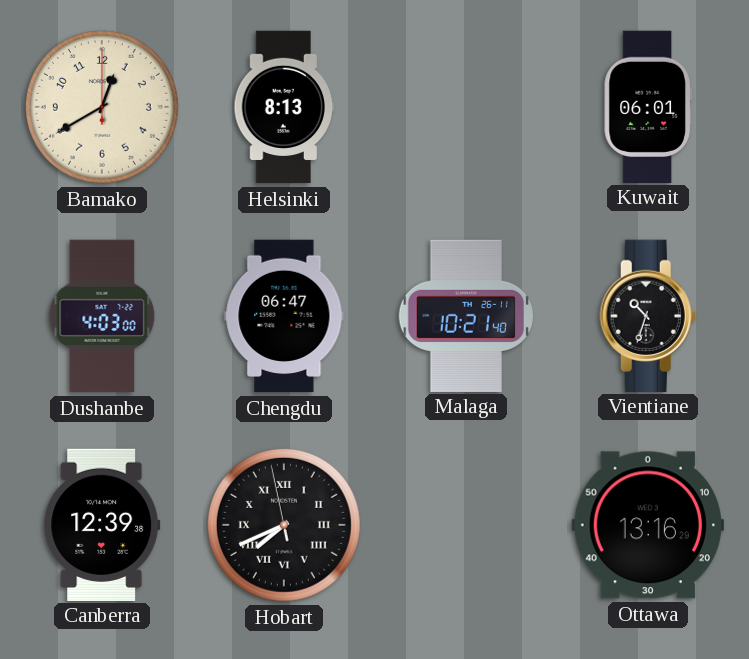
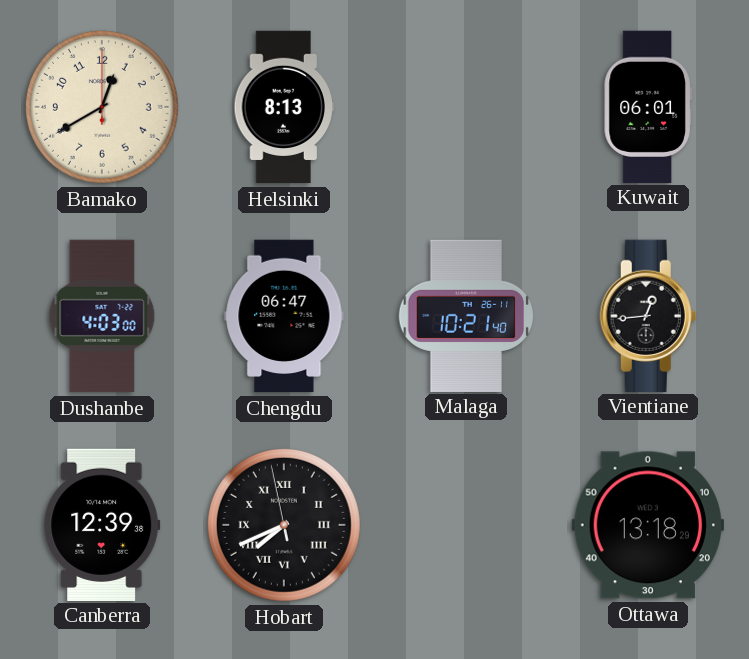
Vientiane: 10:33 -> 12:44
Ottawa: 13:16 -> 13:18
